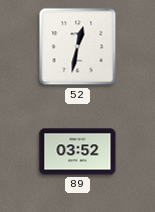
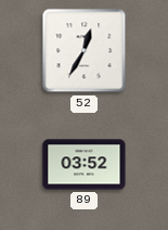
52: 12:32 -> 12:35
